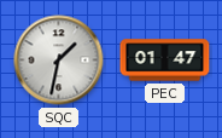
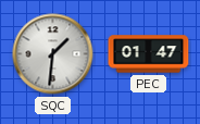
SQC: 1:32 -> 1:31
